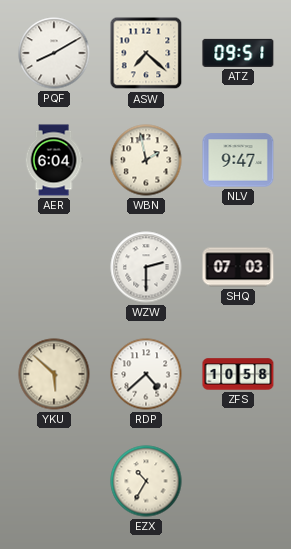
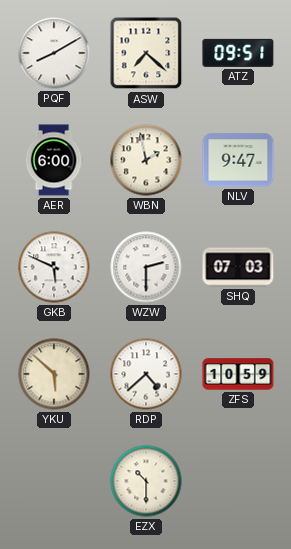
AER: 6:04 -> 6:00
GKB: none -> 5:49
ZFS: 10:58 -> 10:59
EZX: 10:35 -> 10:30
